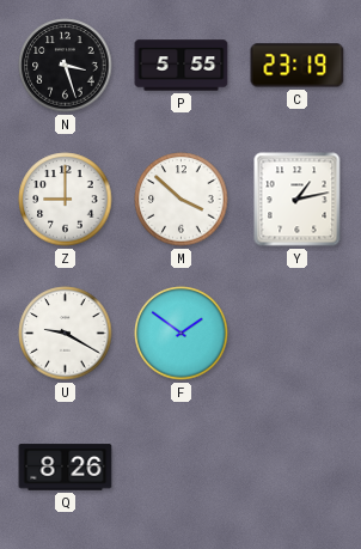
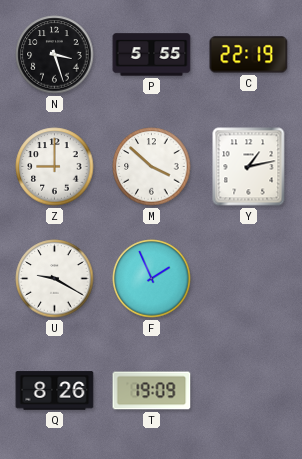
C: 23:19 -> 22:19
F: 1:51 -> 1:56
T: none -> 19:09
